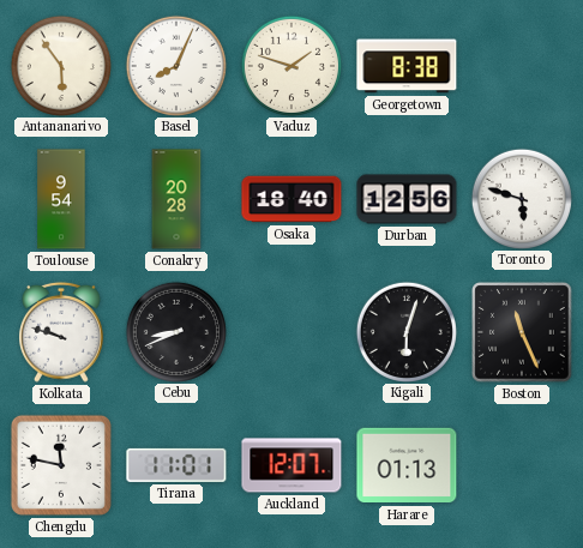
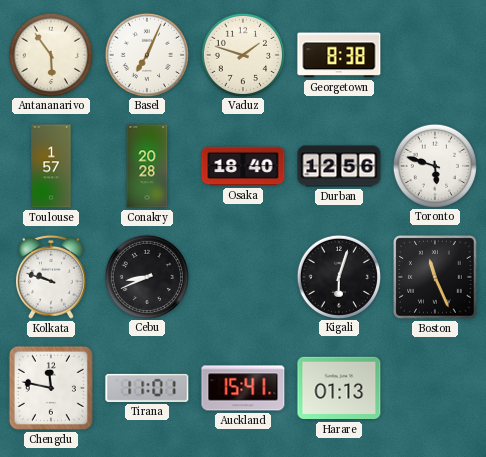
Basel: 8:04 -> 7:04
Toulouse: 9:54 -> 1:57
Auckland: 12:07 -> 15:41
